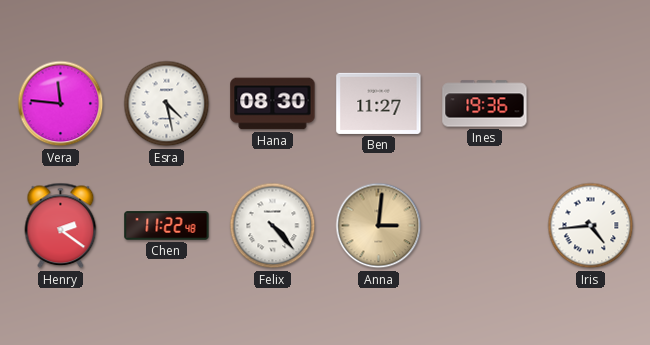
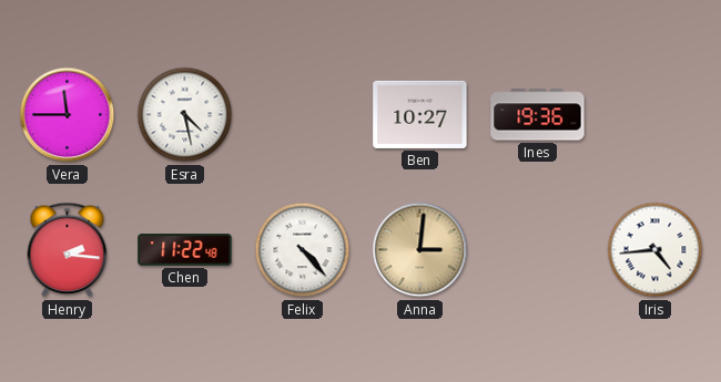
Vera: 11:46 -> 11:45
Hana: 08:30 -> none
Ben: 11:27 -> 10:27
Henry: 2:21 -> 2:16
